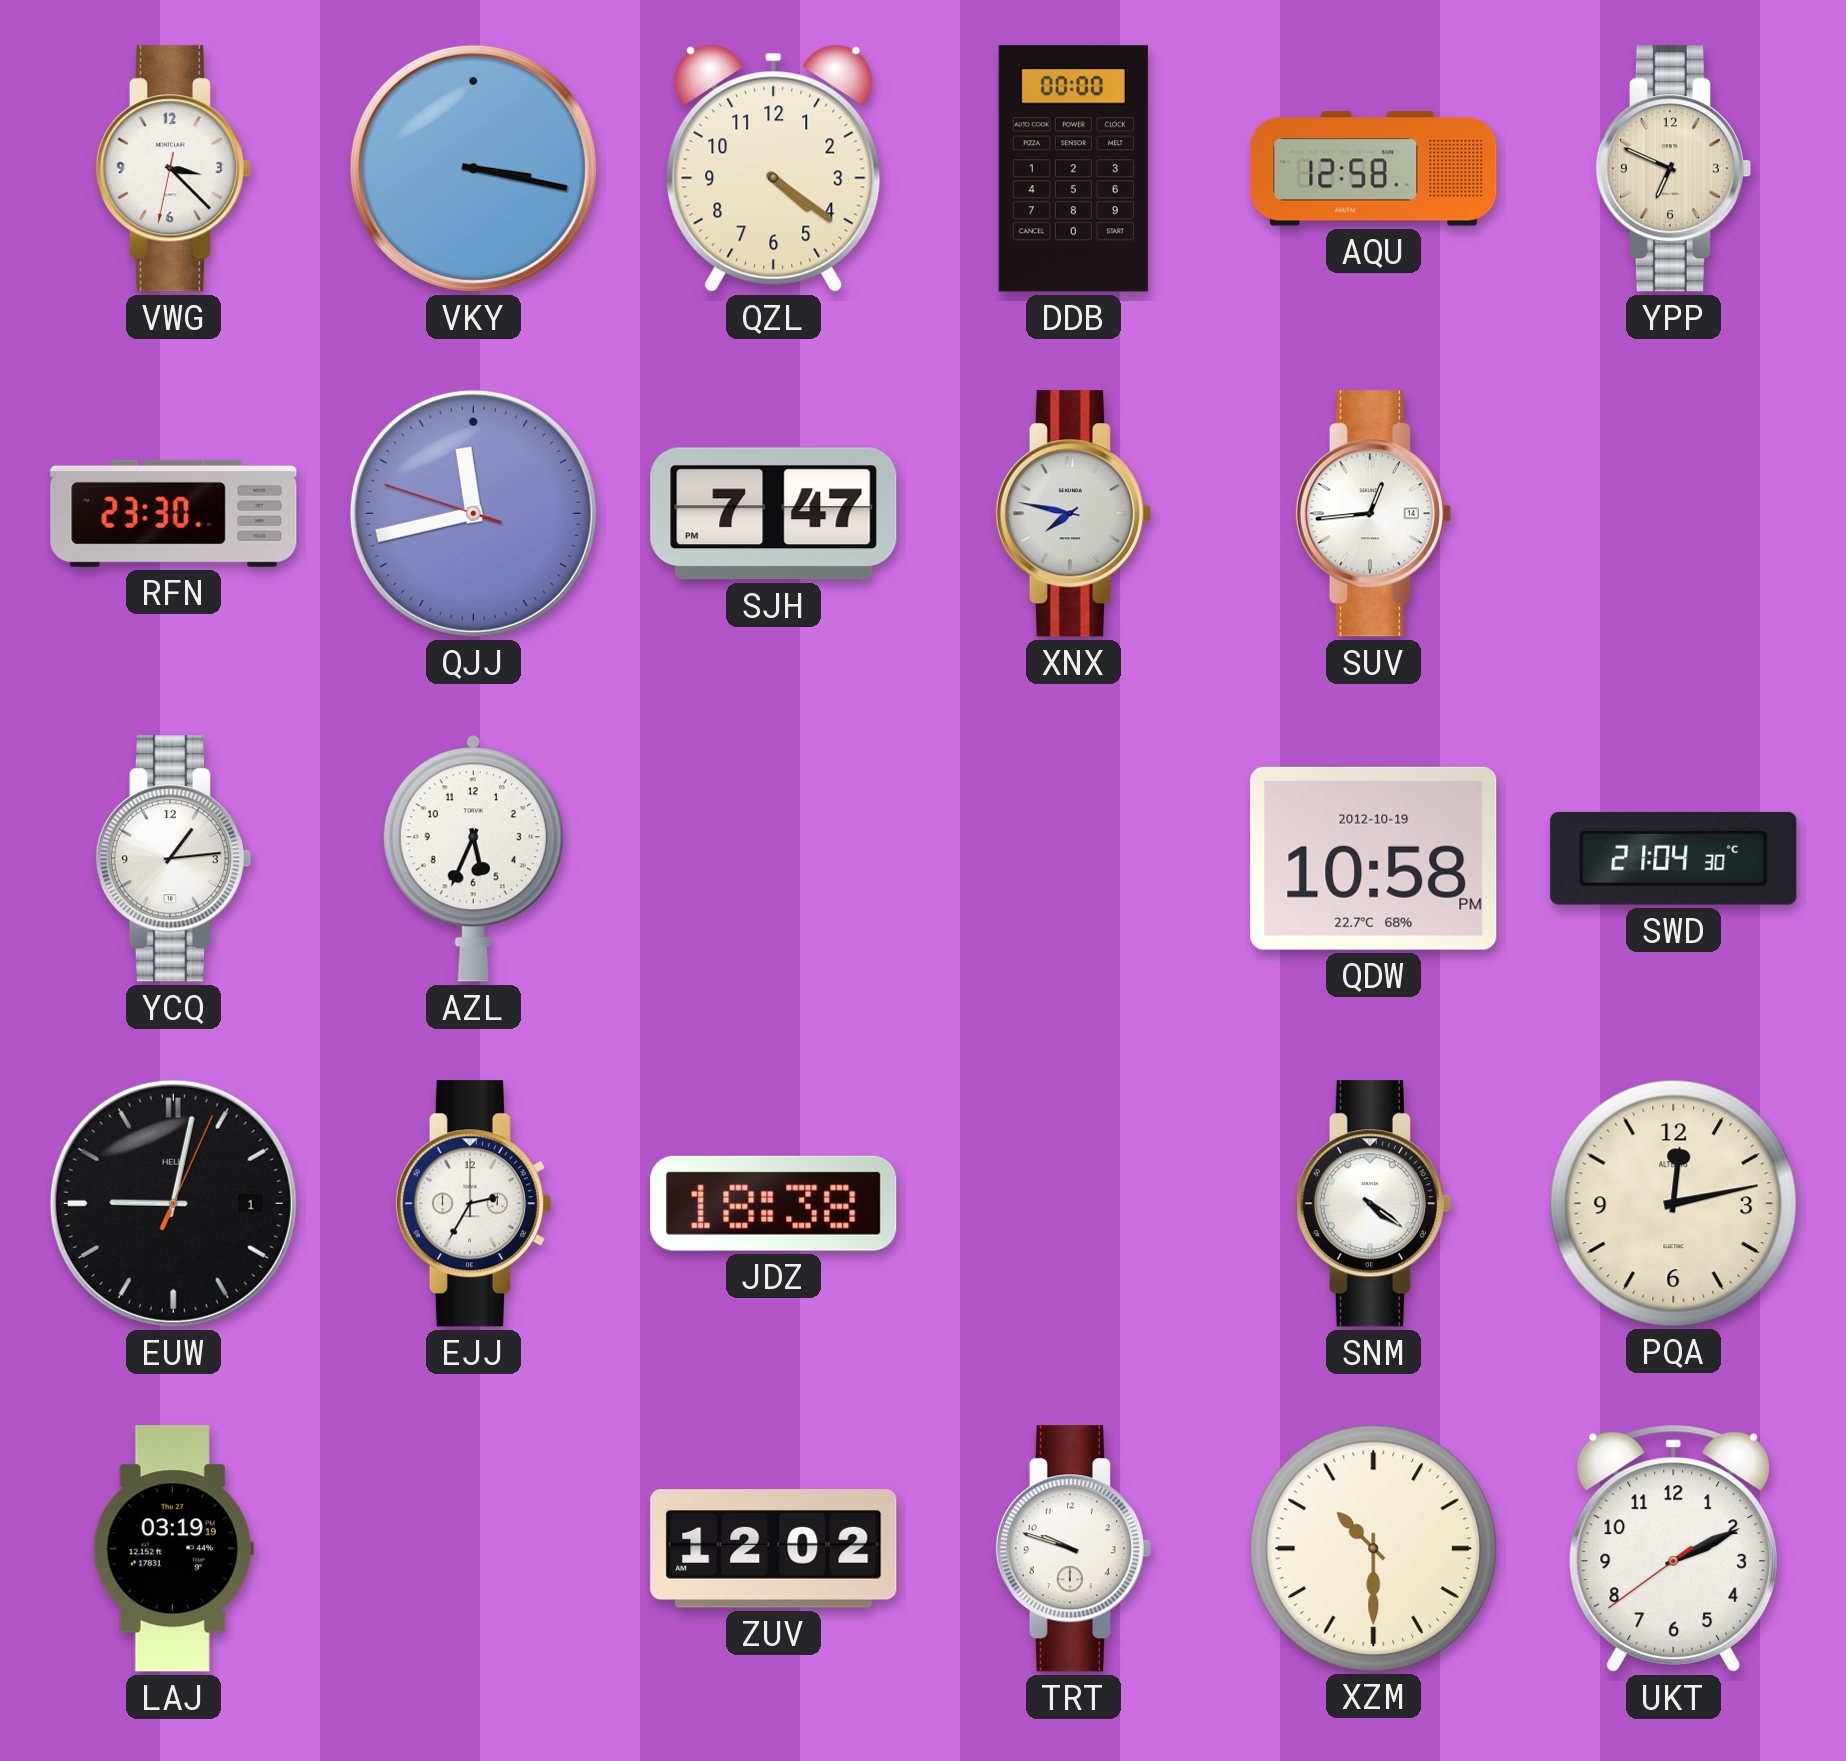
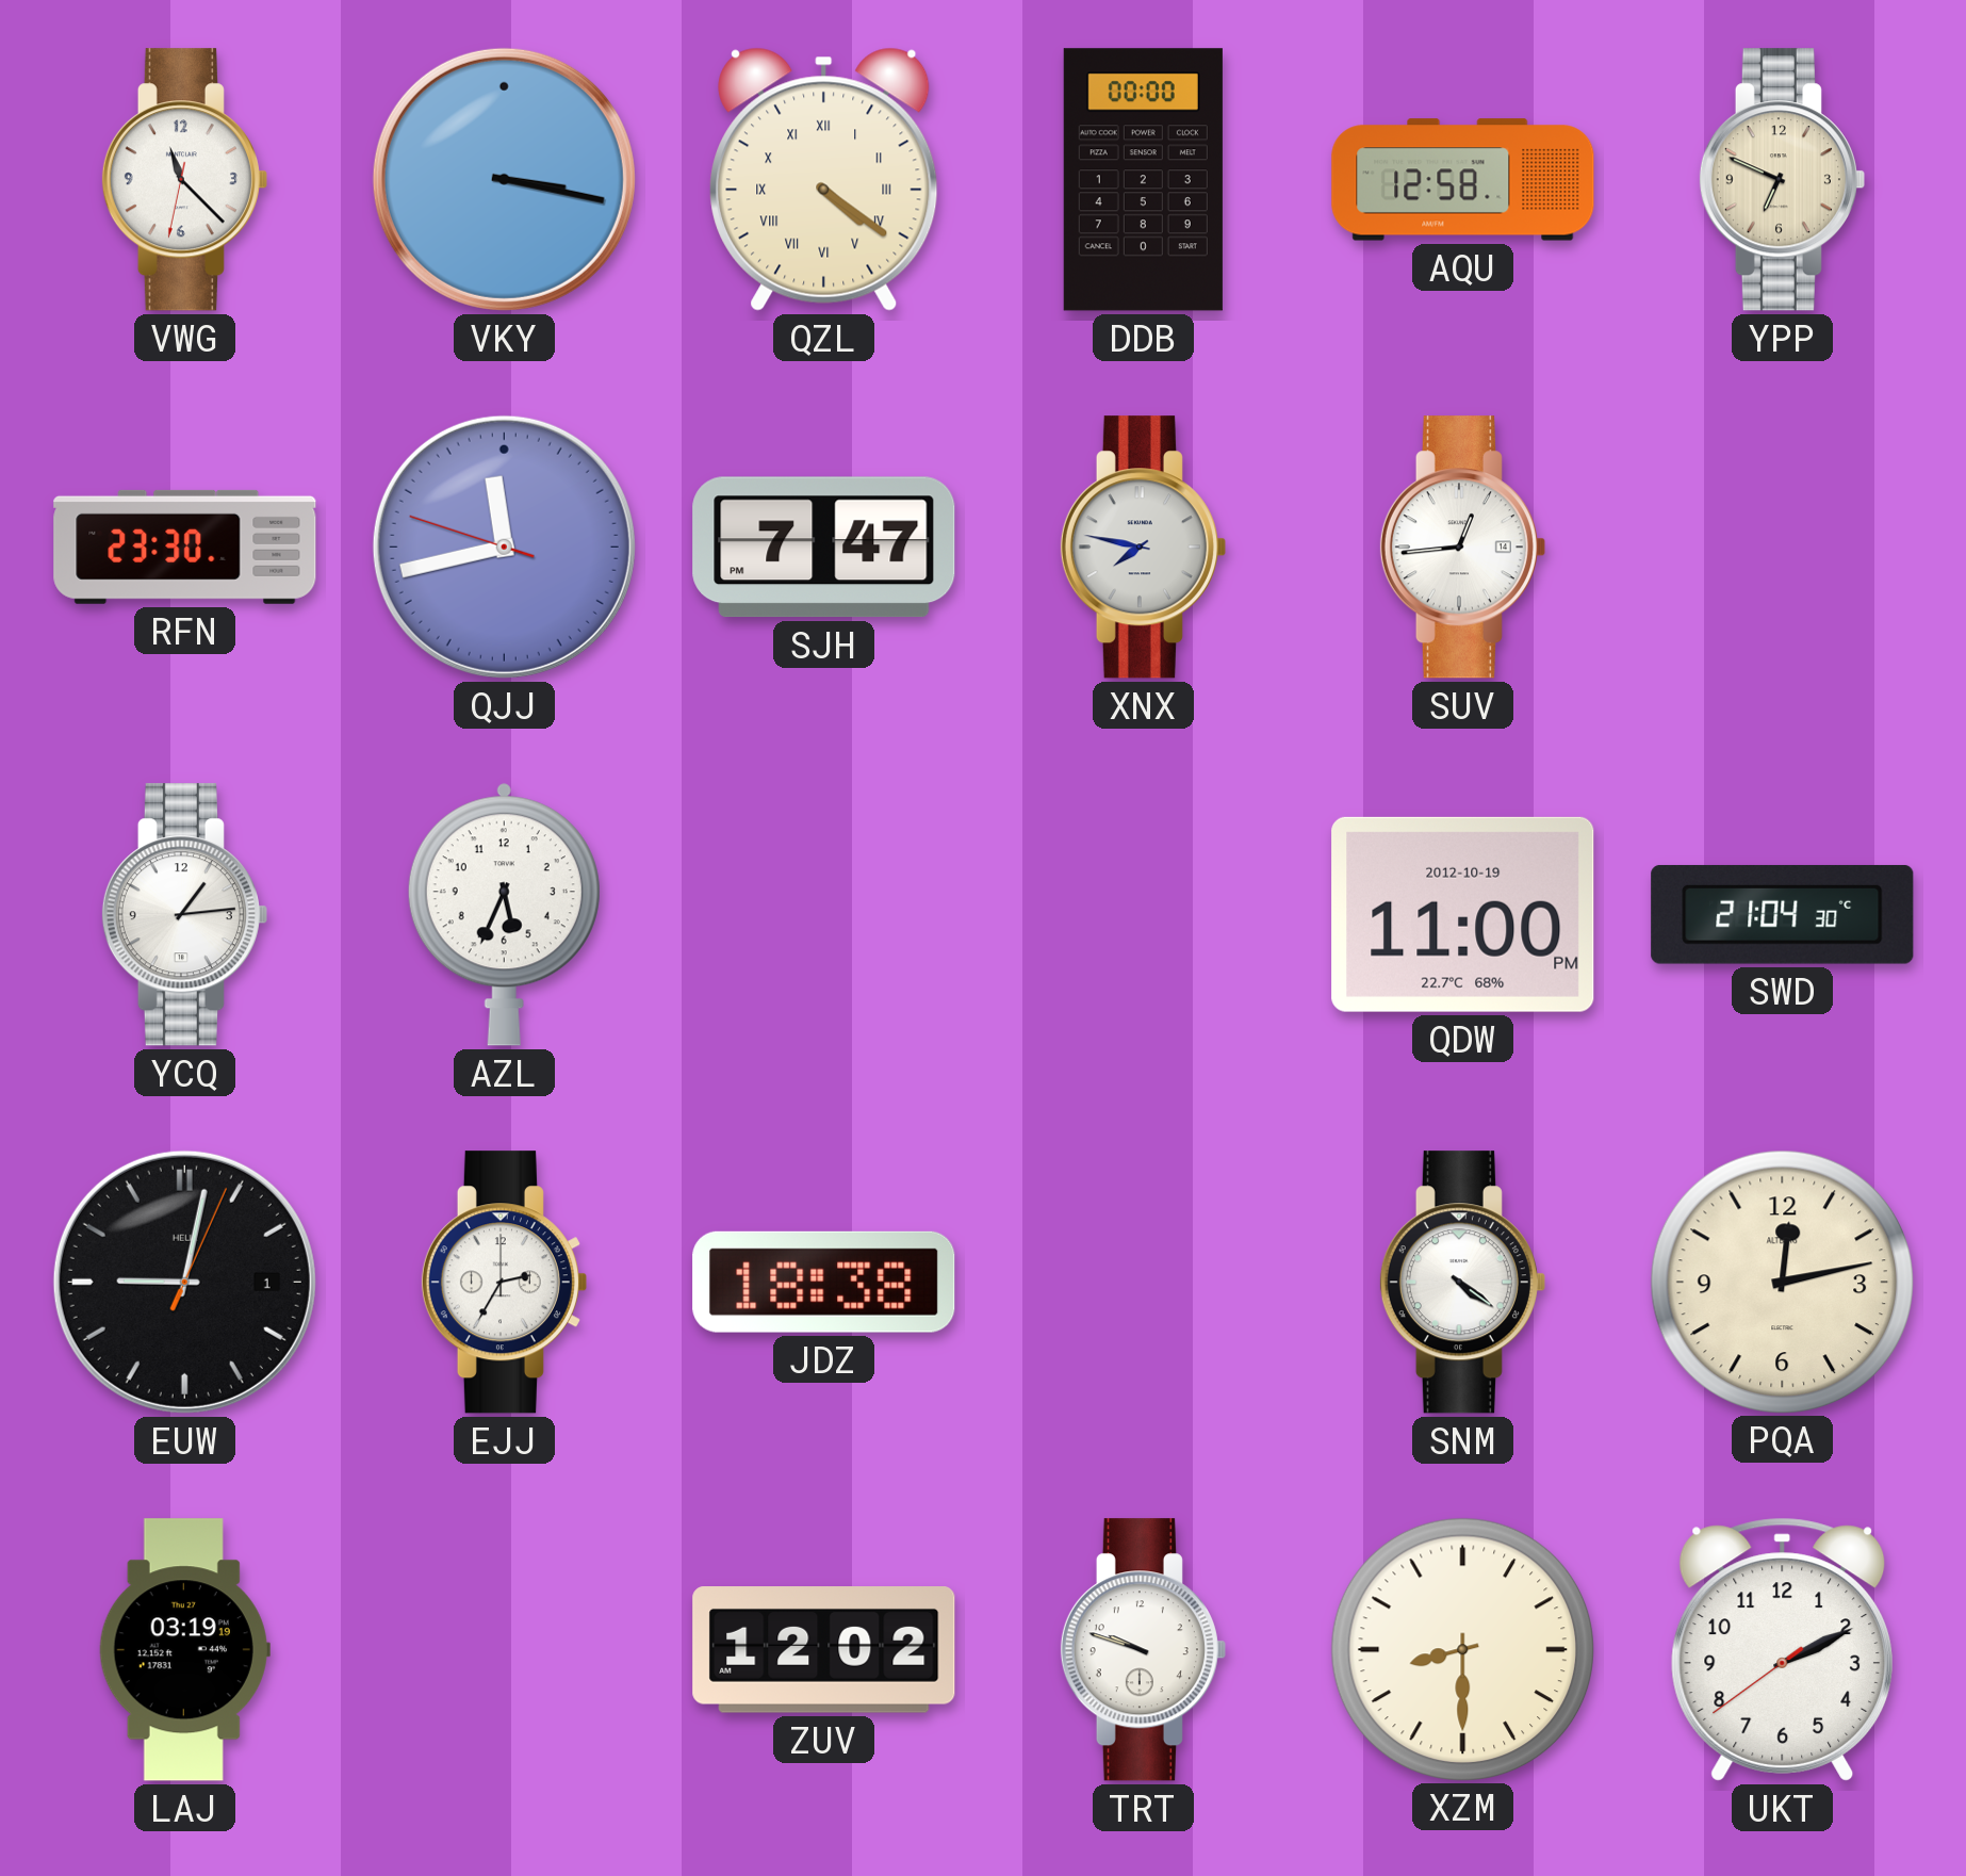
VWG: 3:22 -> 11:22
QZL numerals: Arabic -> Roman
QDW: 10:58 -> 11:00
XZM: 10:30 -> 8:30
